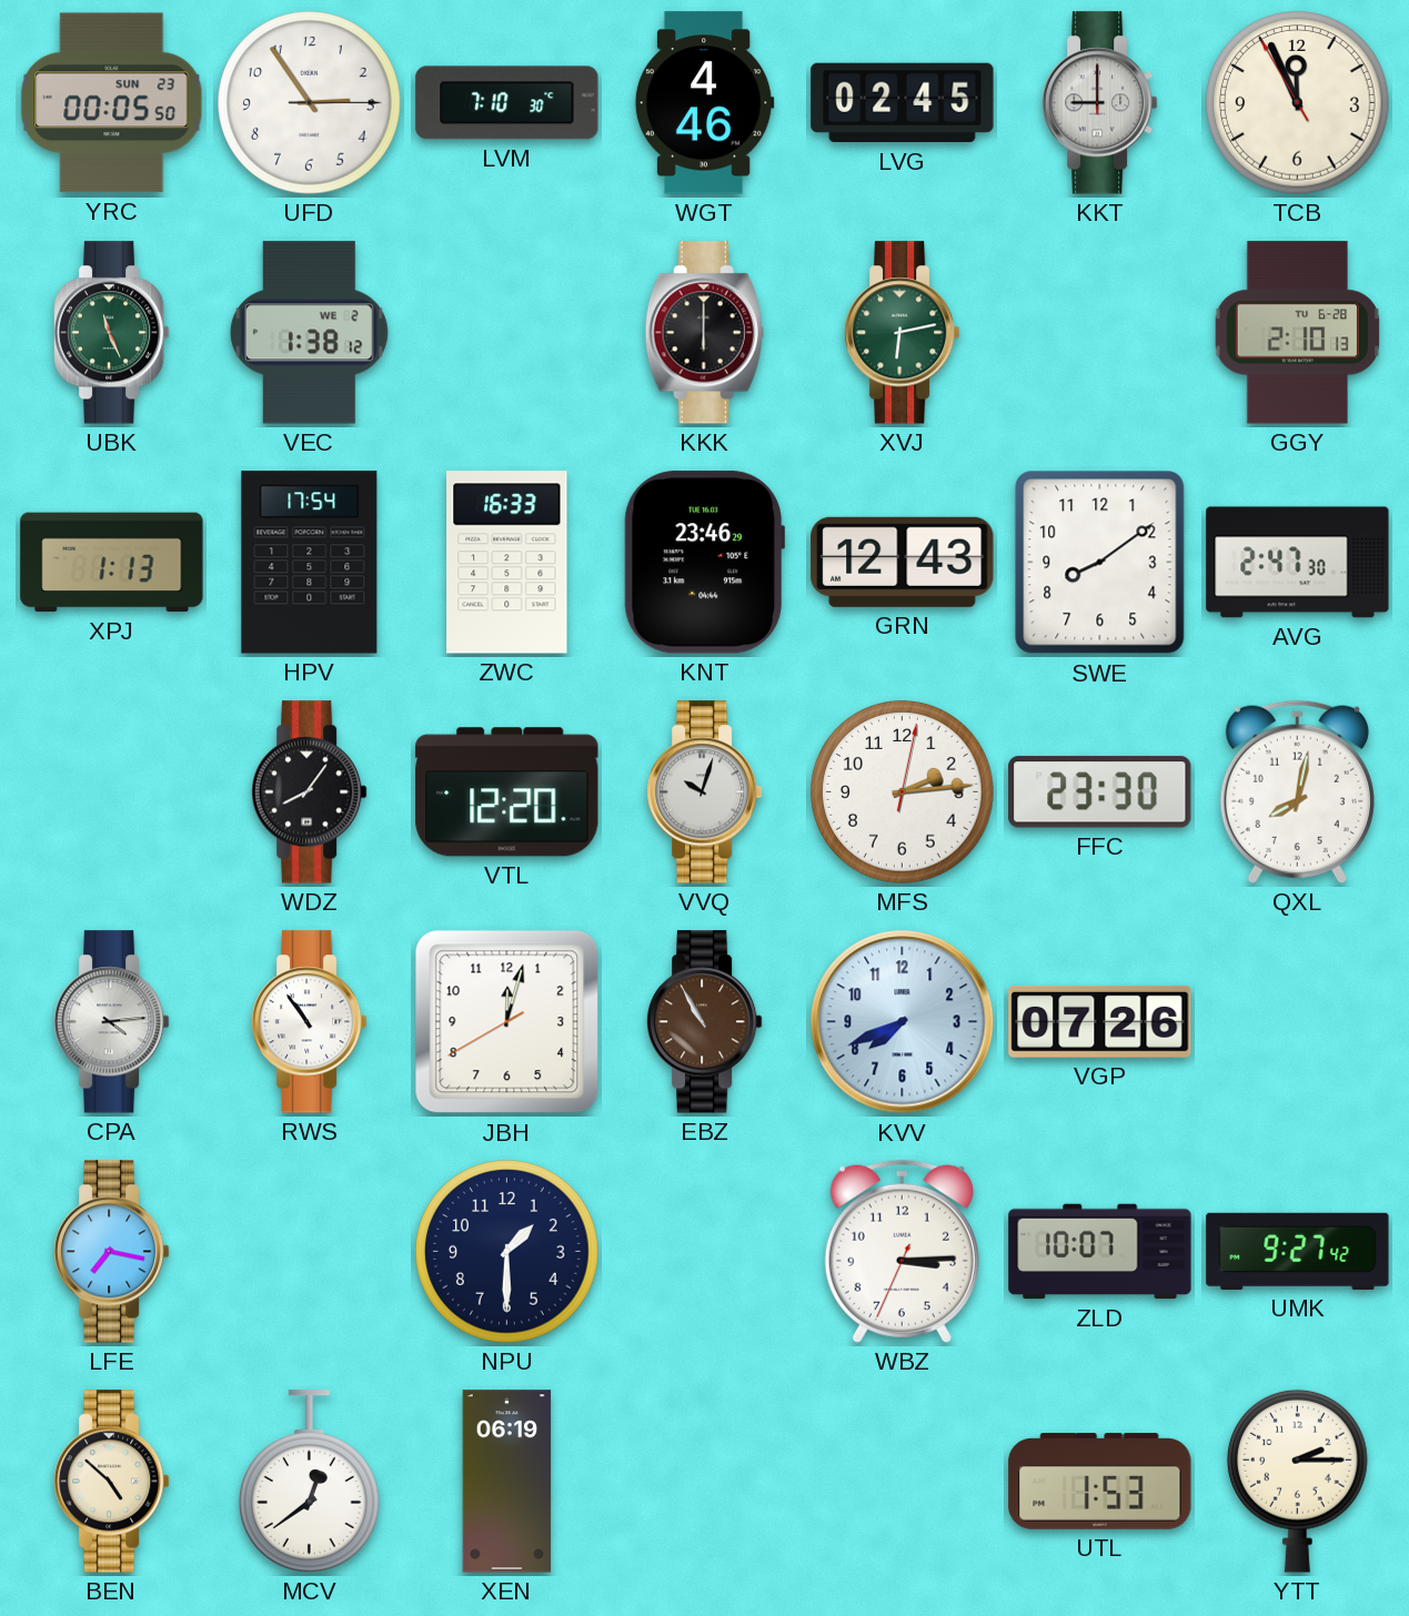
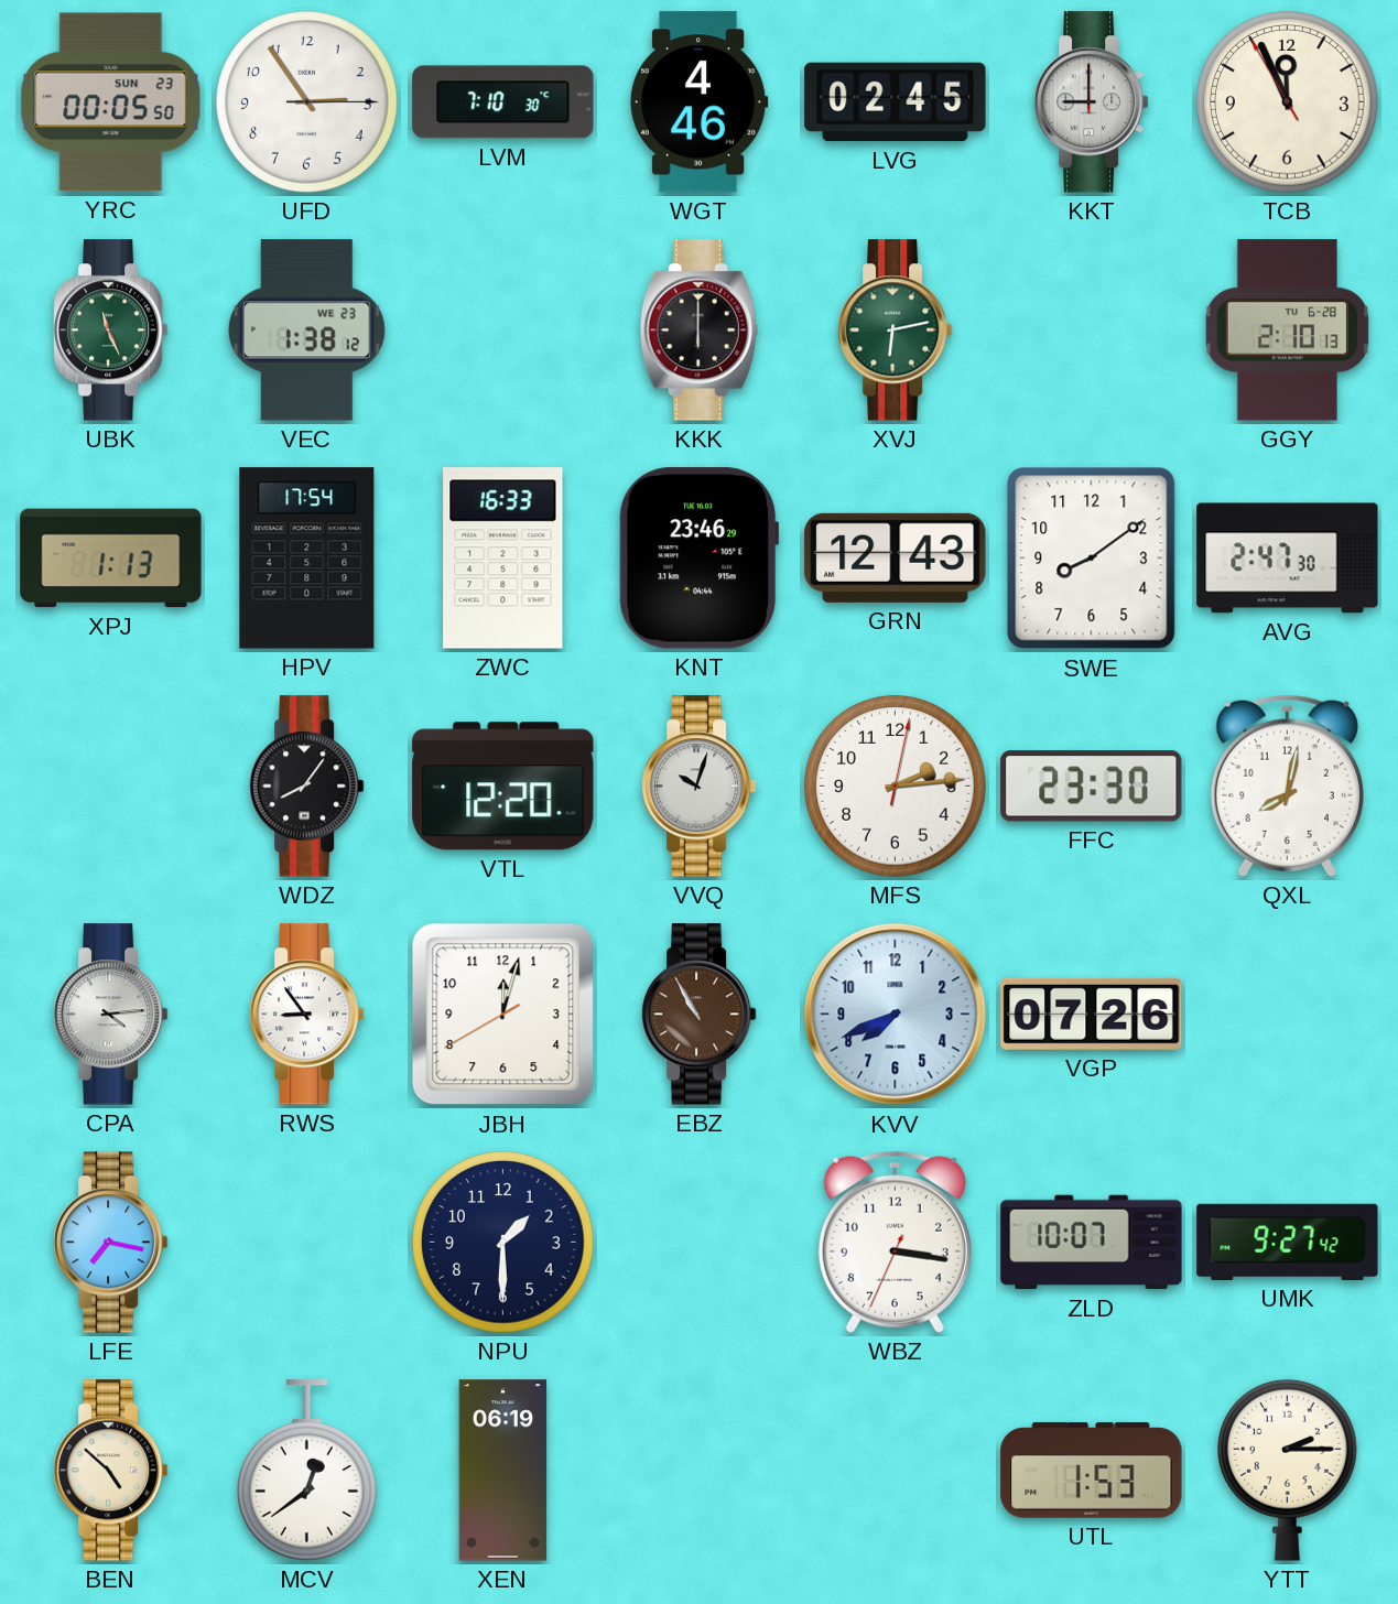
VEC date: WE 2 -> WE 23
RWS: 10:54 -> 8:54
WBZ: 3:14 -> 3:16
